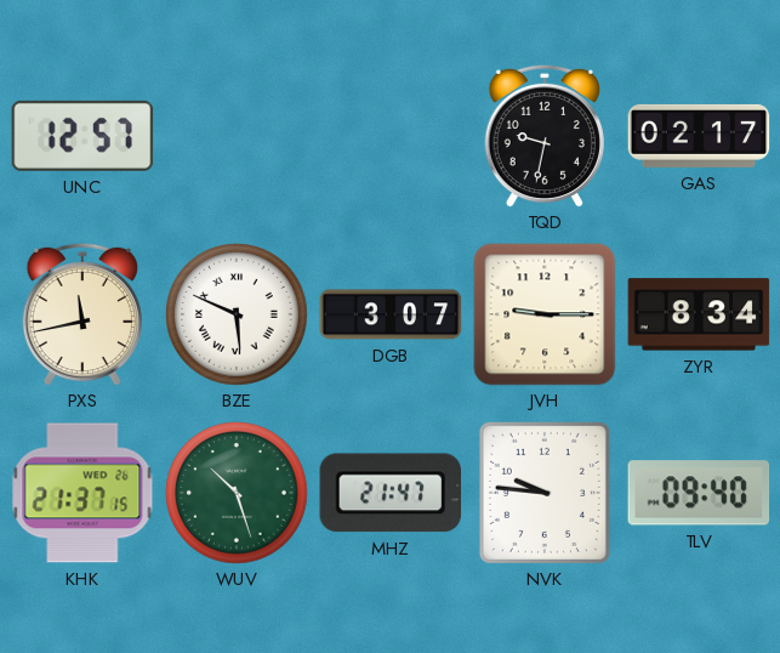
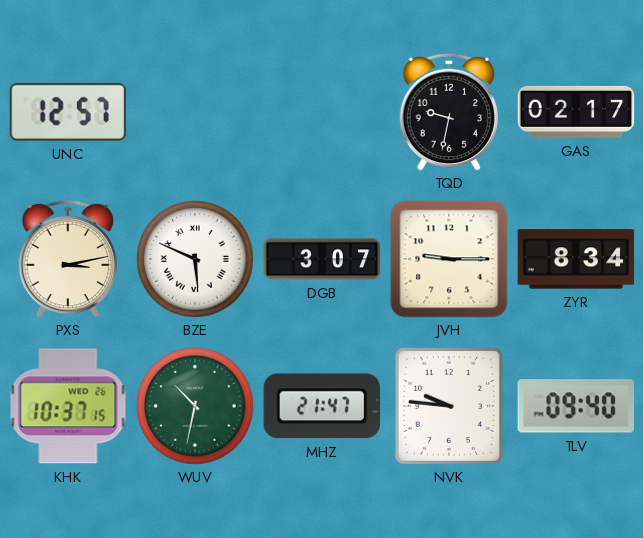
PXS: 11:43 -> 3:13
KHK: 21:37 -> 10:37
WUV: 10:27 -> 10:32
